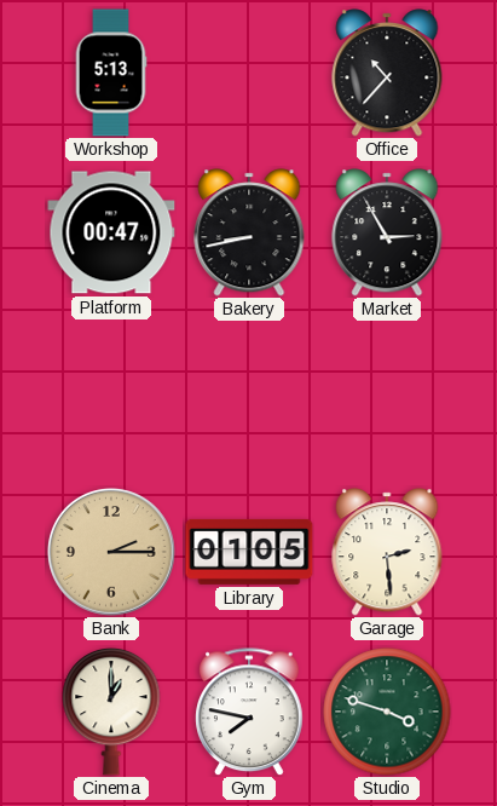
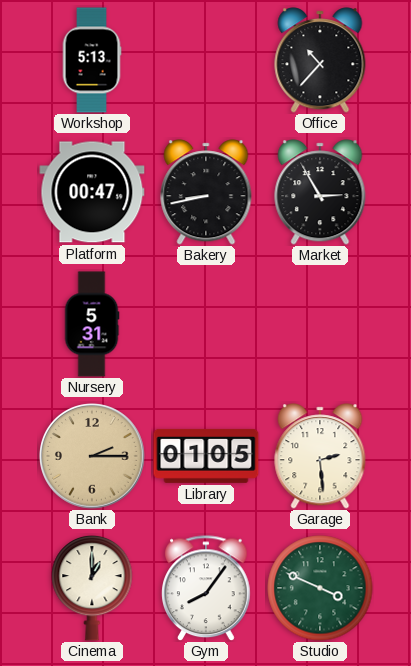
Nursery: none -> 5:31
Gym: 7:47 -> 8:06
Studio: 3:48 -> 3:49
